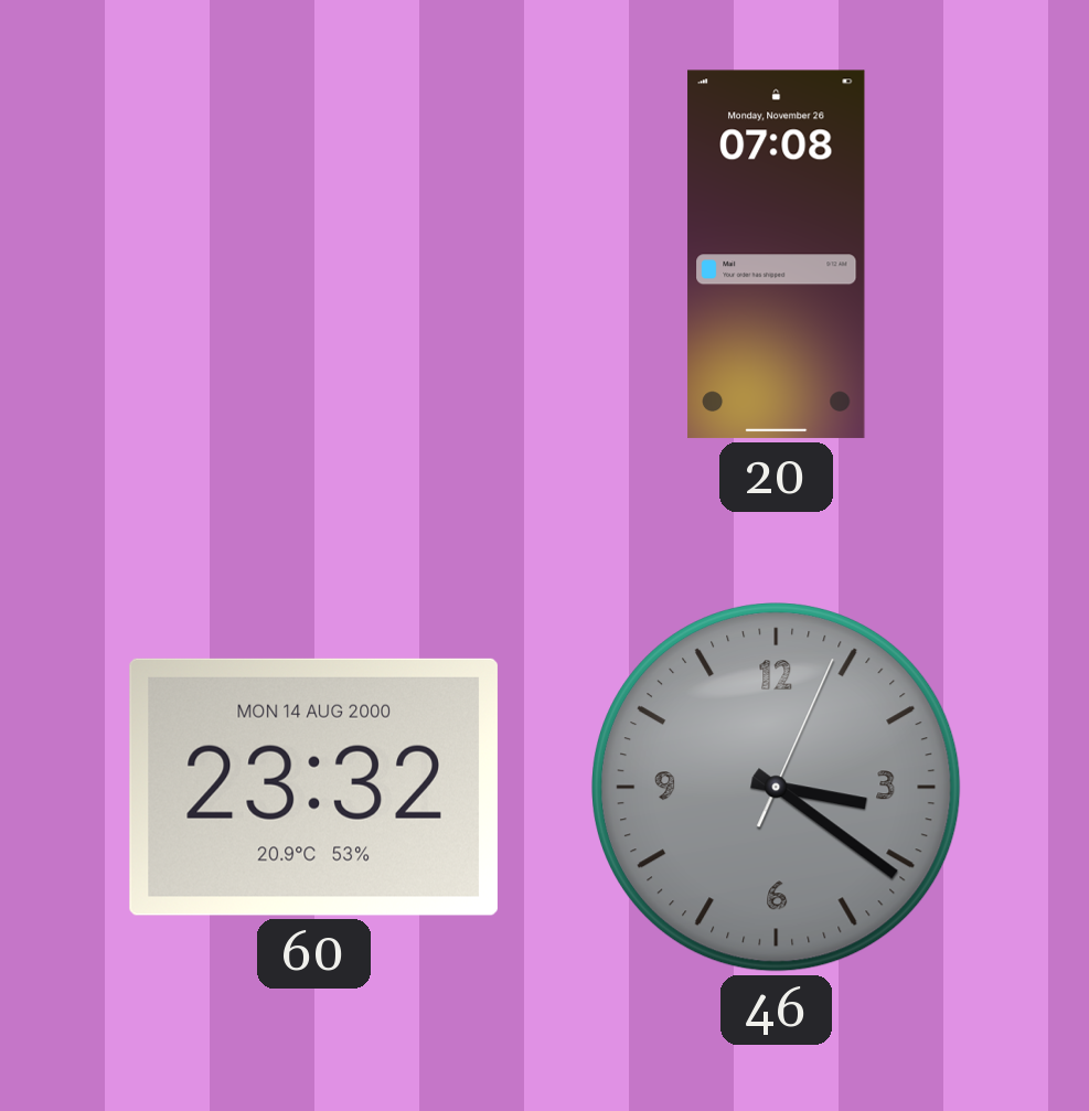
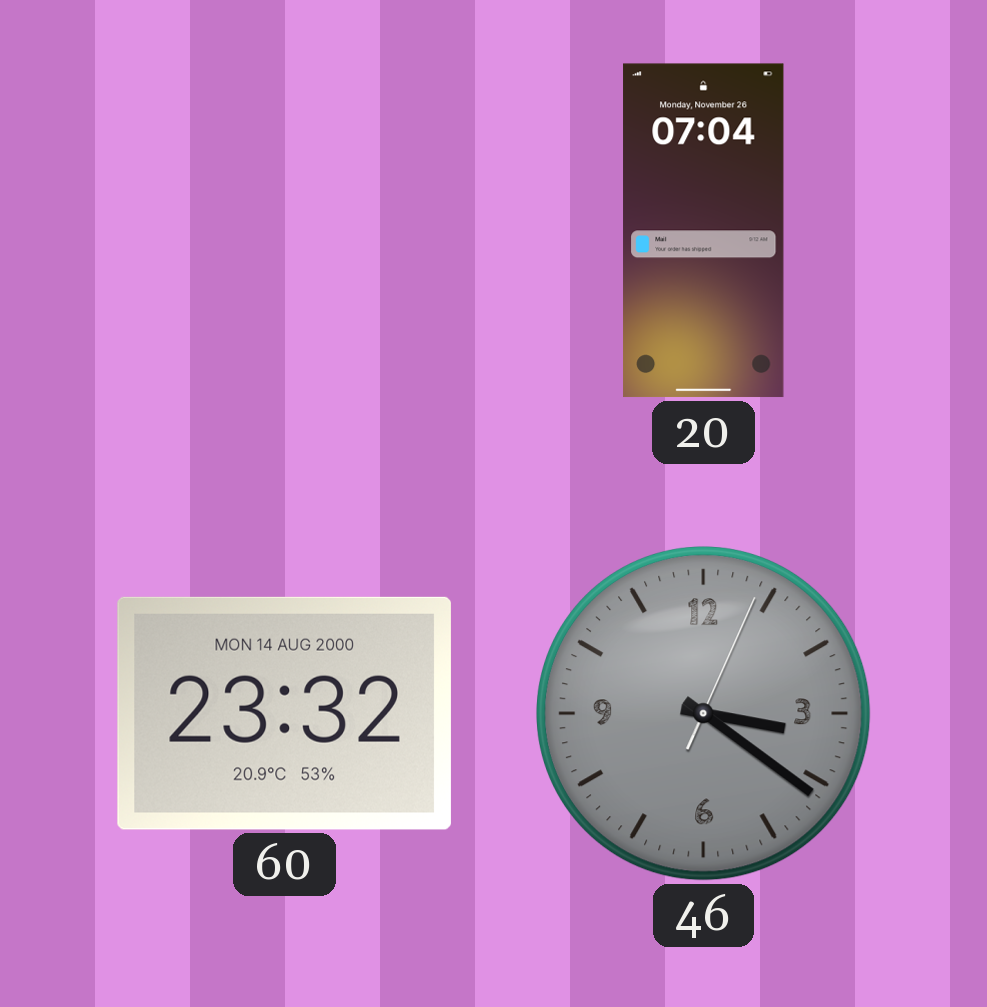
20: 07:08 -> 07:04
